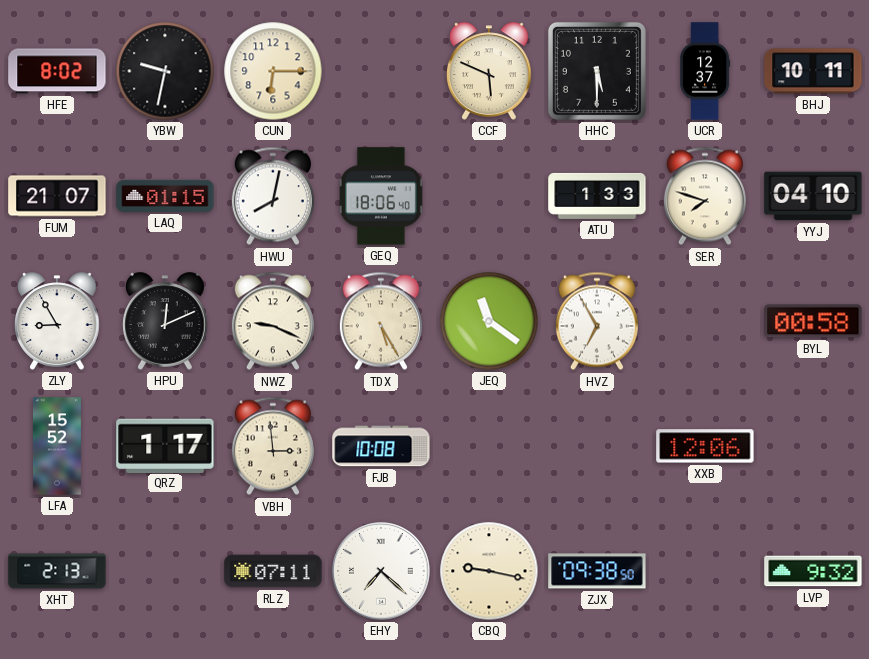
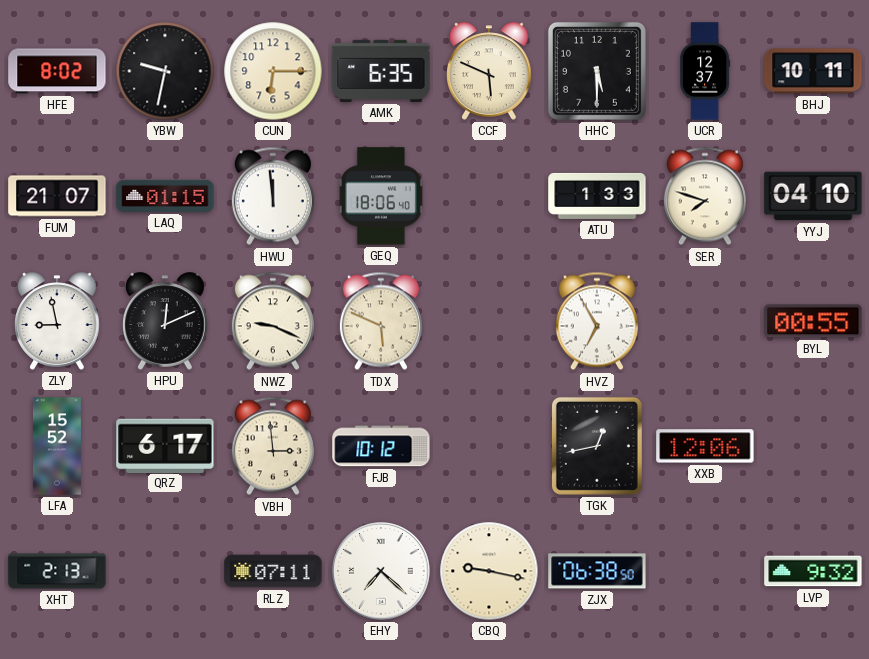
AMK: none -> 6:35
HWU: 8:02 -> 11:59
ZLY: 8:55 -> 8:58
TDX: 5:25 -> 5:49
JEQ: 11:21 -> none
BYL: 00:58 -> 00:55
QRZ: 1:17 -> 6:17
FJB: 10:08 -> 10:12
TGK: none -> 12:43
ZJX: 09:38 -> 06:38
